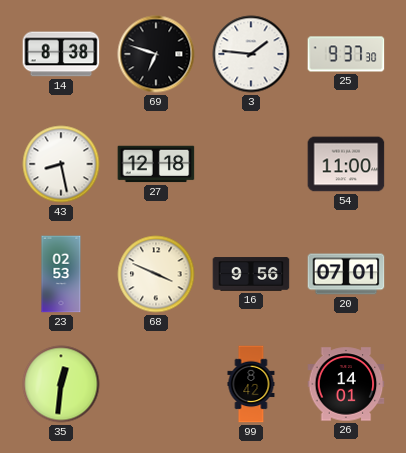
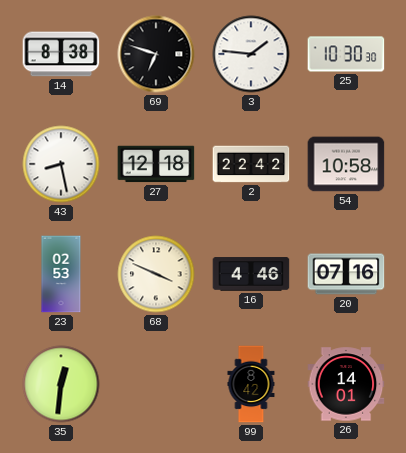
25: 9:37 -> 10:30
2: none -> 22:42
54: 11:00 -> 10:58
16: 9:56 -> 4:46
20: 07:01 -> 07:16
